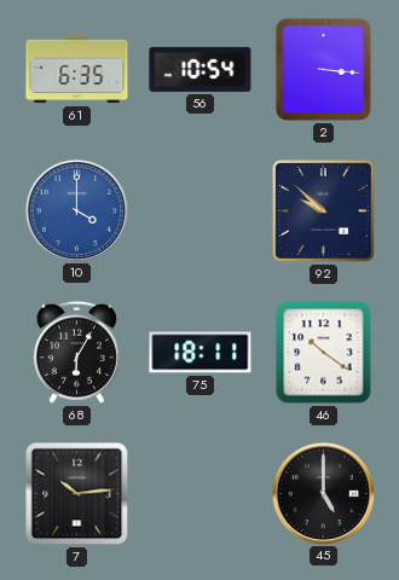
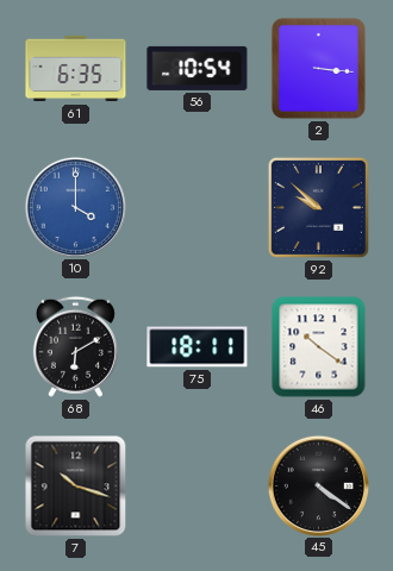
68: 6:05 -> 6:10
7: 10:14 -> 10:18
45: 5:00 -> 4:21
